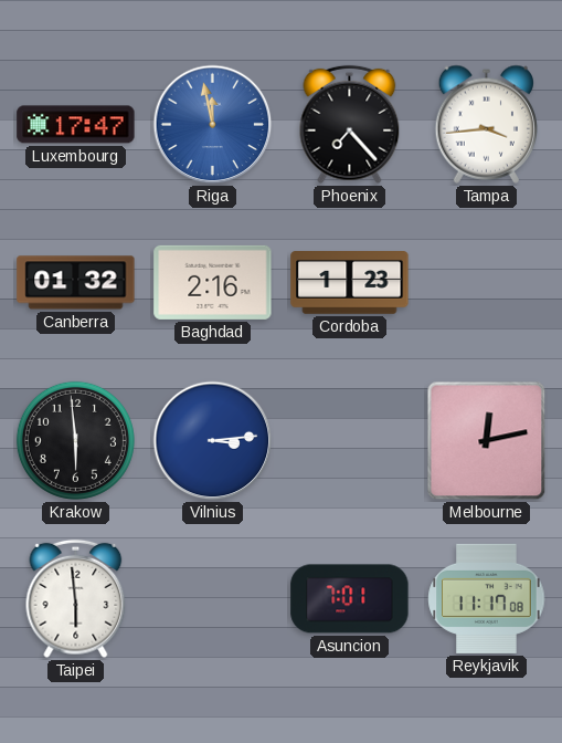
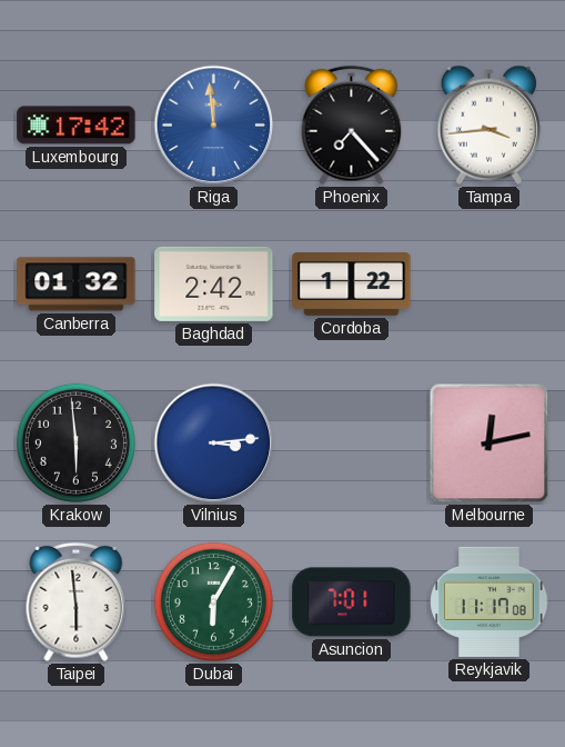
Luxembourg: 17:47 -> 17:42
Riga: 11:58 -> 11:59
Baghdad: 2:16 -> 2:42
Cordoba: 1:23 -> 1:22
Dubai: none -> 6:05
